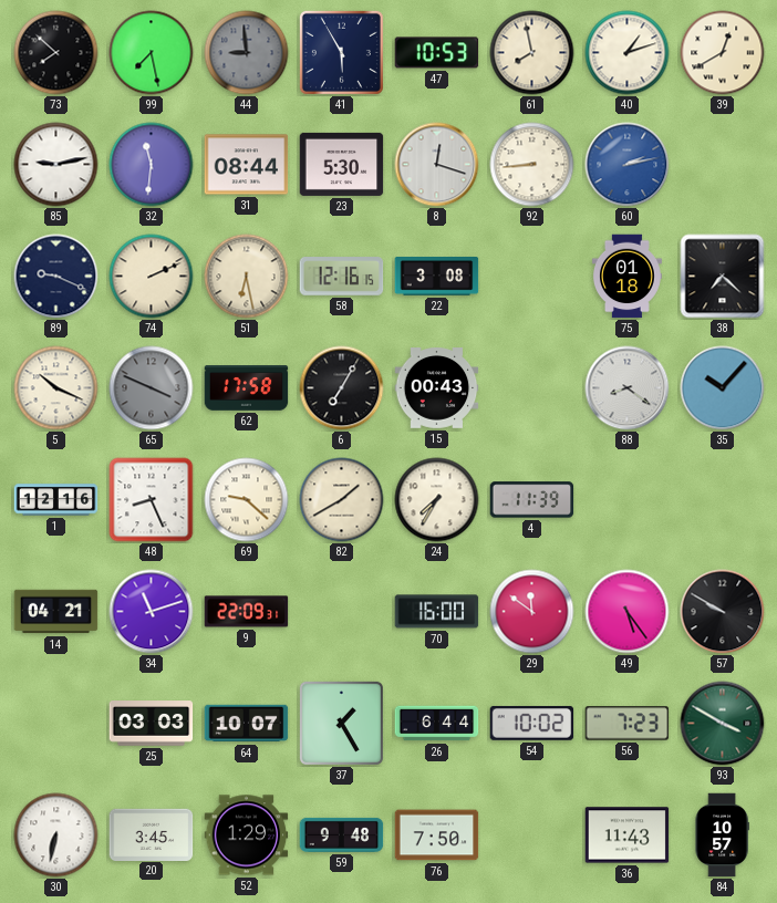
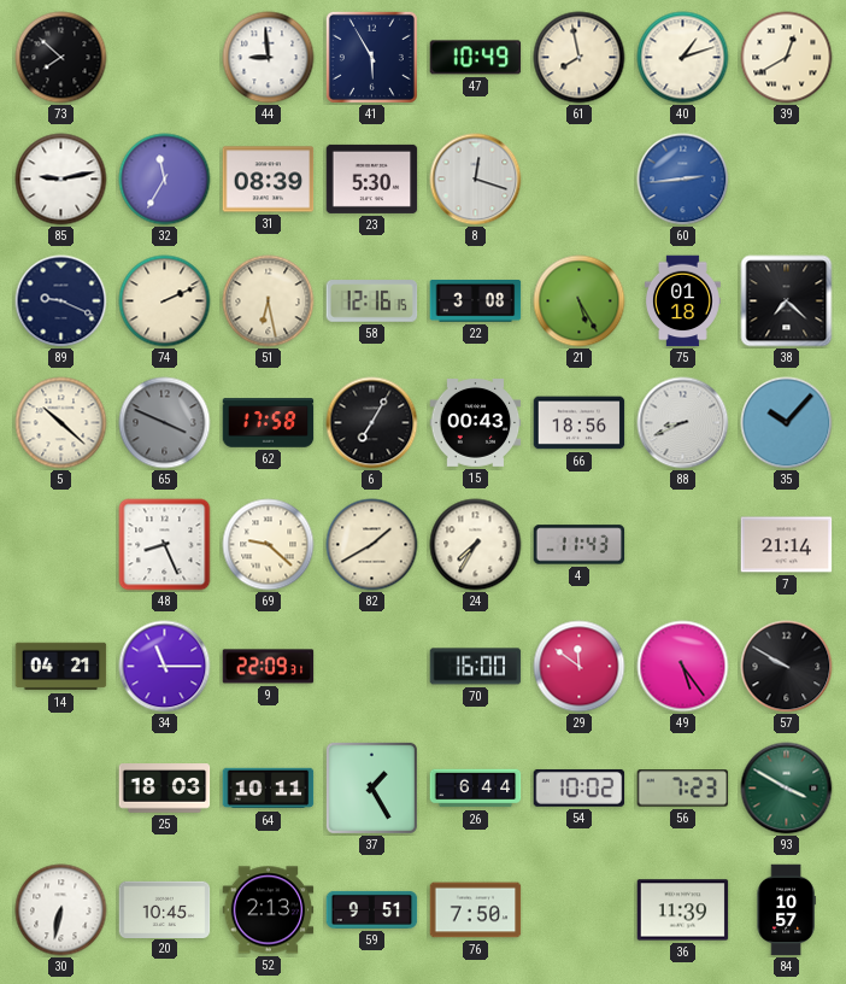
99: 7:28 -> none
44 dial: grey -> white
47: 10:53 -> 10:49
32: 11:31 -> 11:35
31: 08:44 -> 08:39
92: 8:44 -> none
60: 2:13 -> 2:44
21: none -> 5:25
5: 10:19 -> 10:22
66: none -> 18:56
88: 8:21 -> 8:41
1: 12:16 -> none
4: 11:39 -> 11:43
7: none -> 21:14
34: 11:12 -> 11:15
25: 03:03 -> 18:03
64: 10:07 -> 10:11
20: 3:45 -> 10:45
52: 1:29 -> 2:13
59: 9:48 -> 9:51
36: 11:43 -> 11:39
